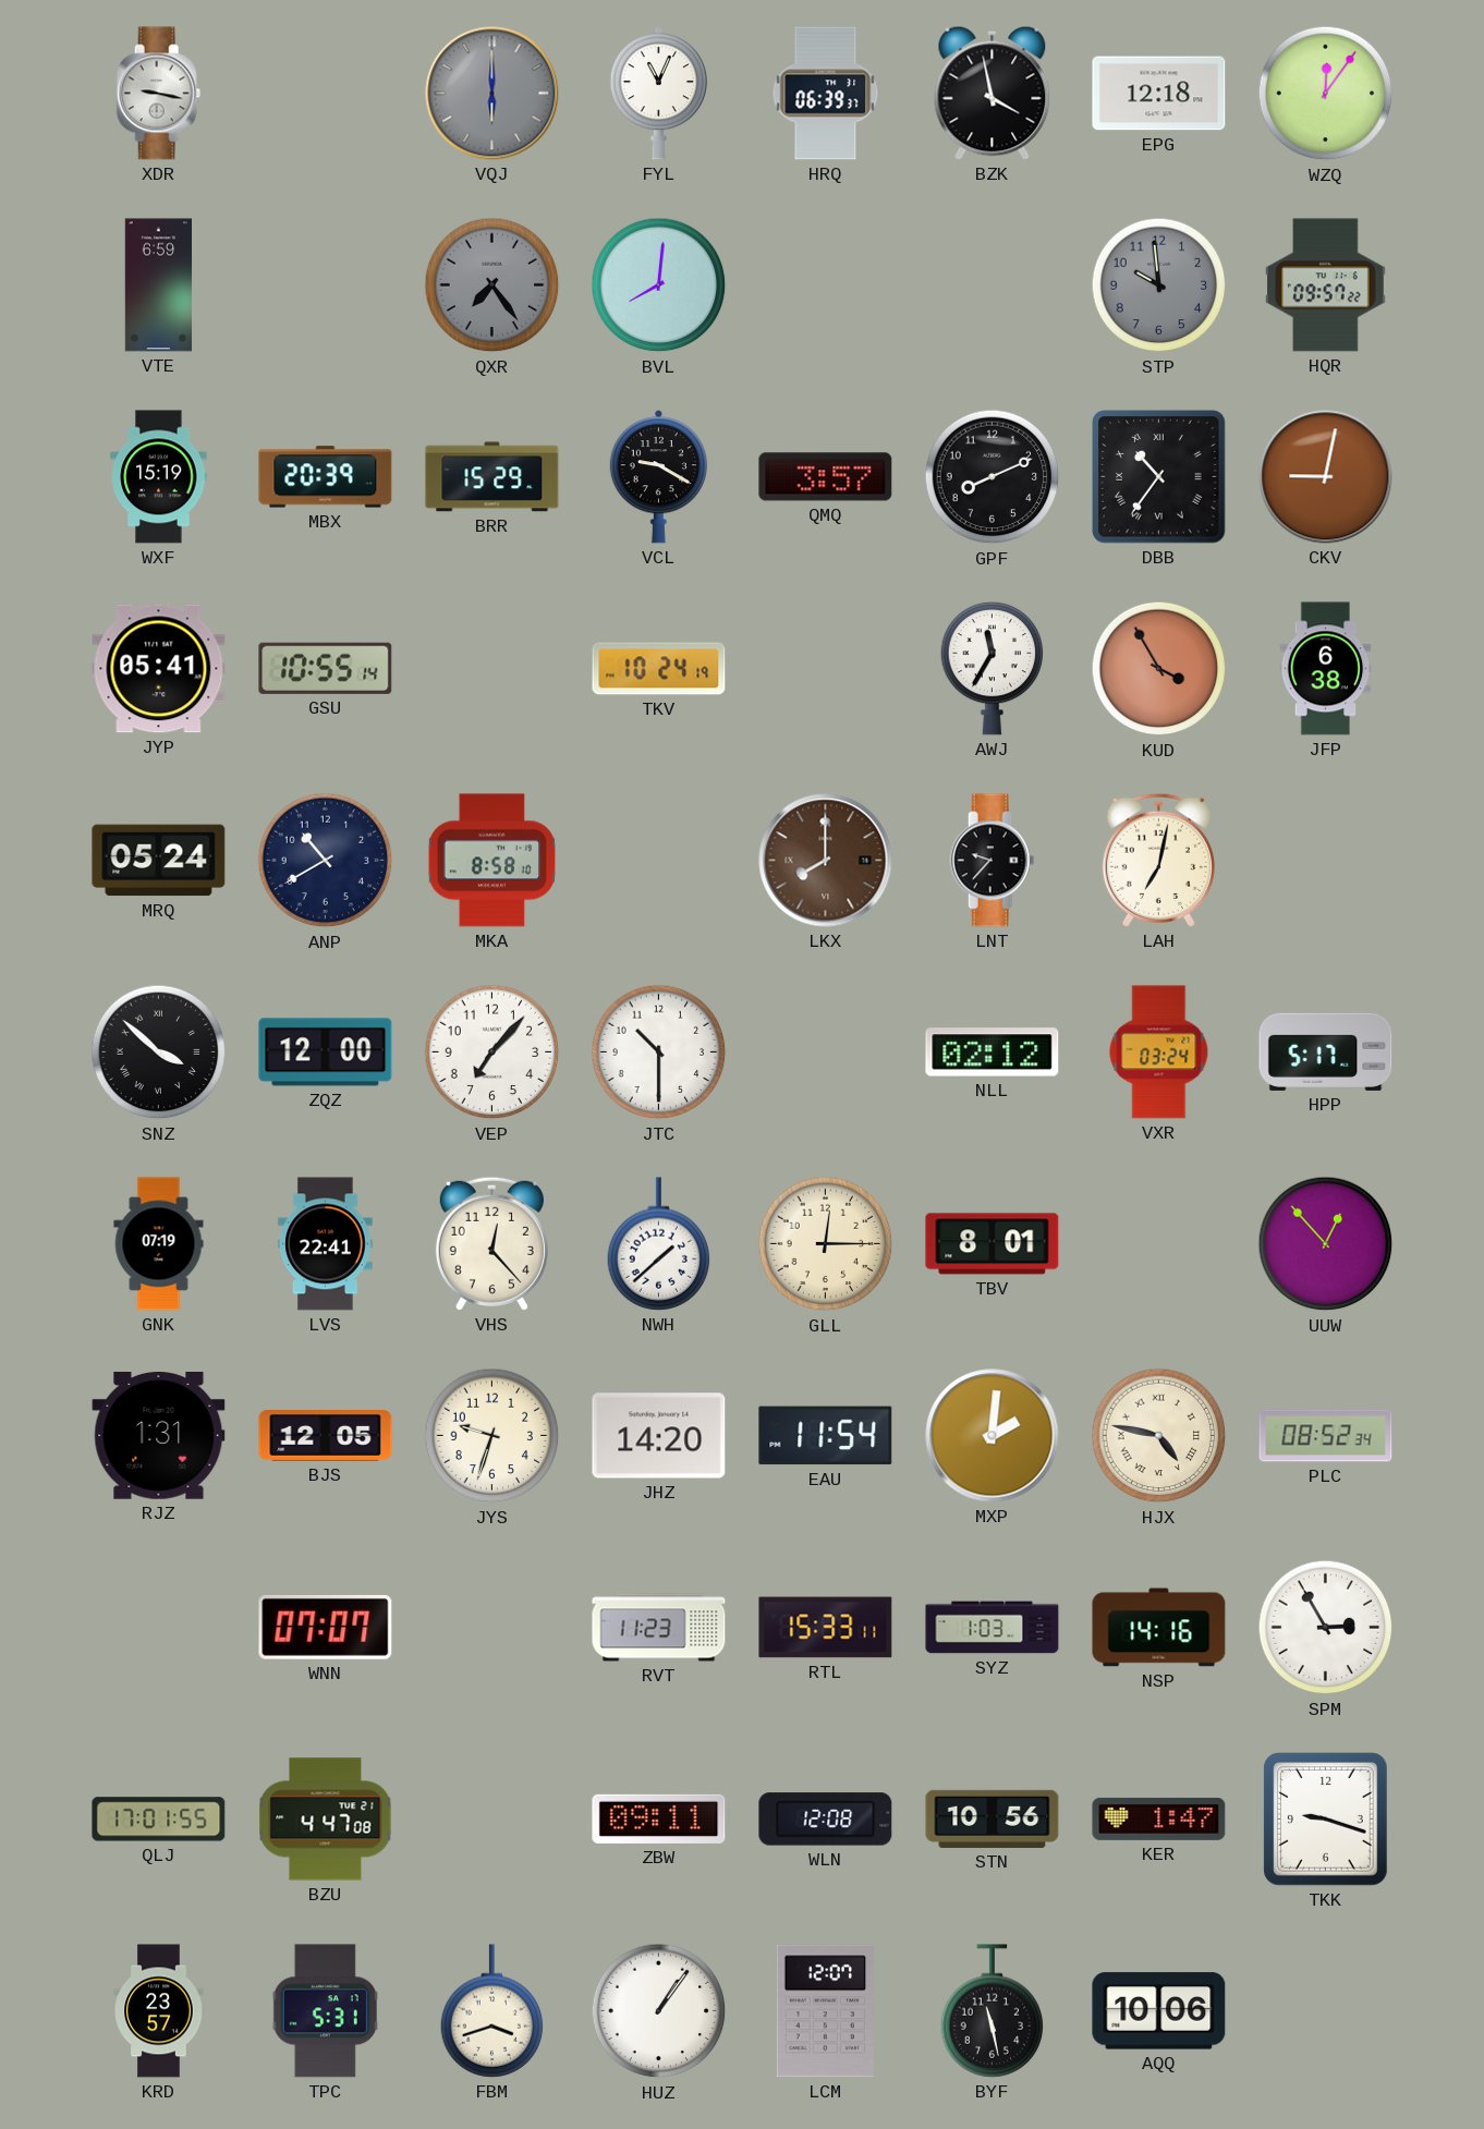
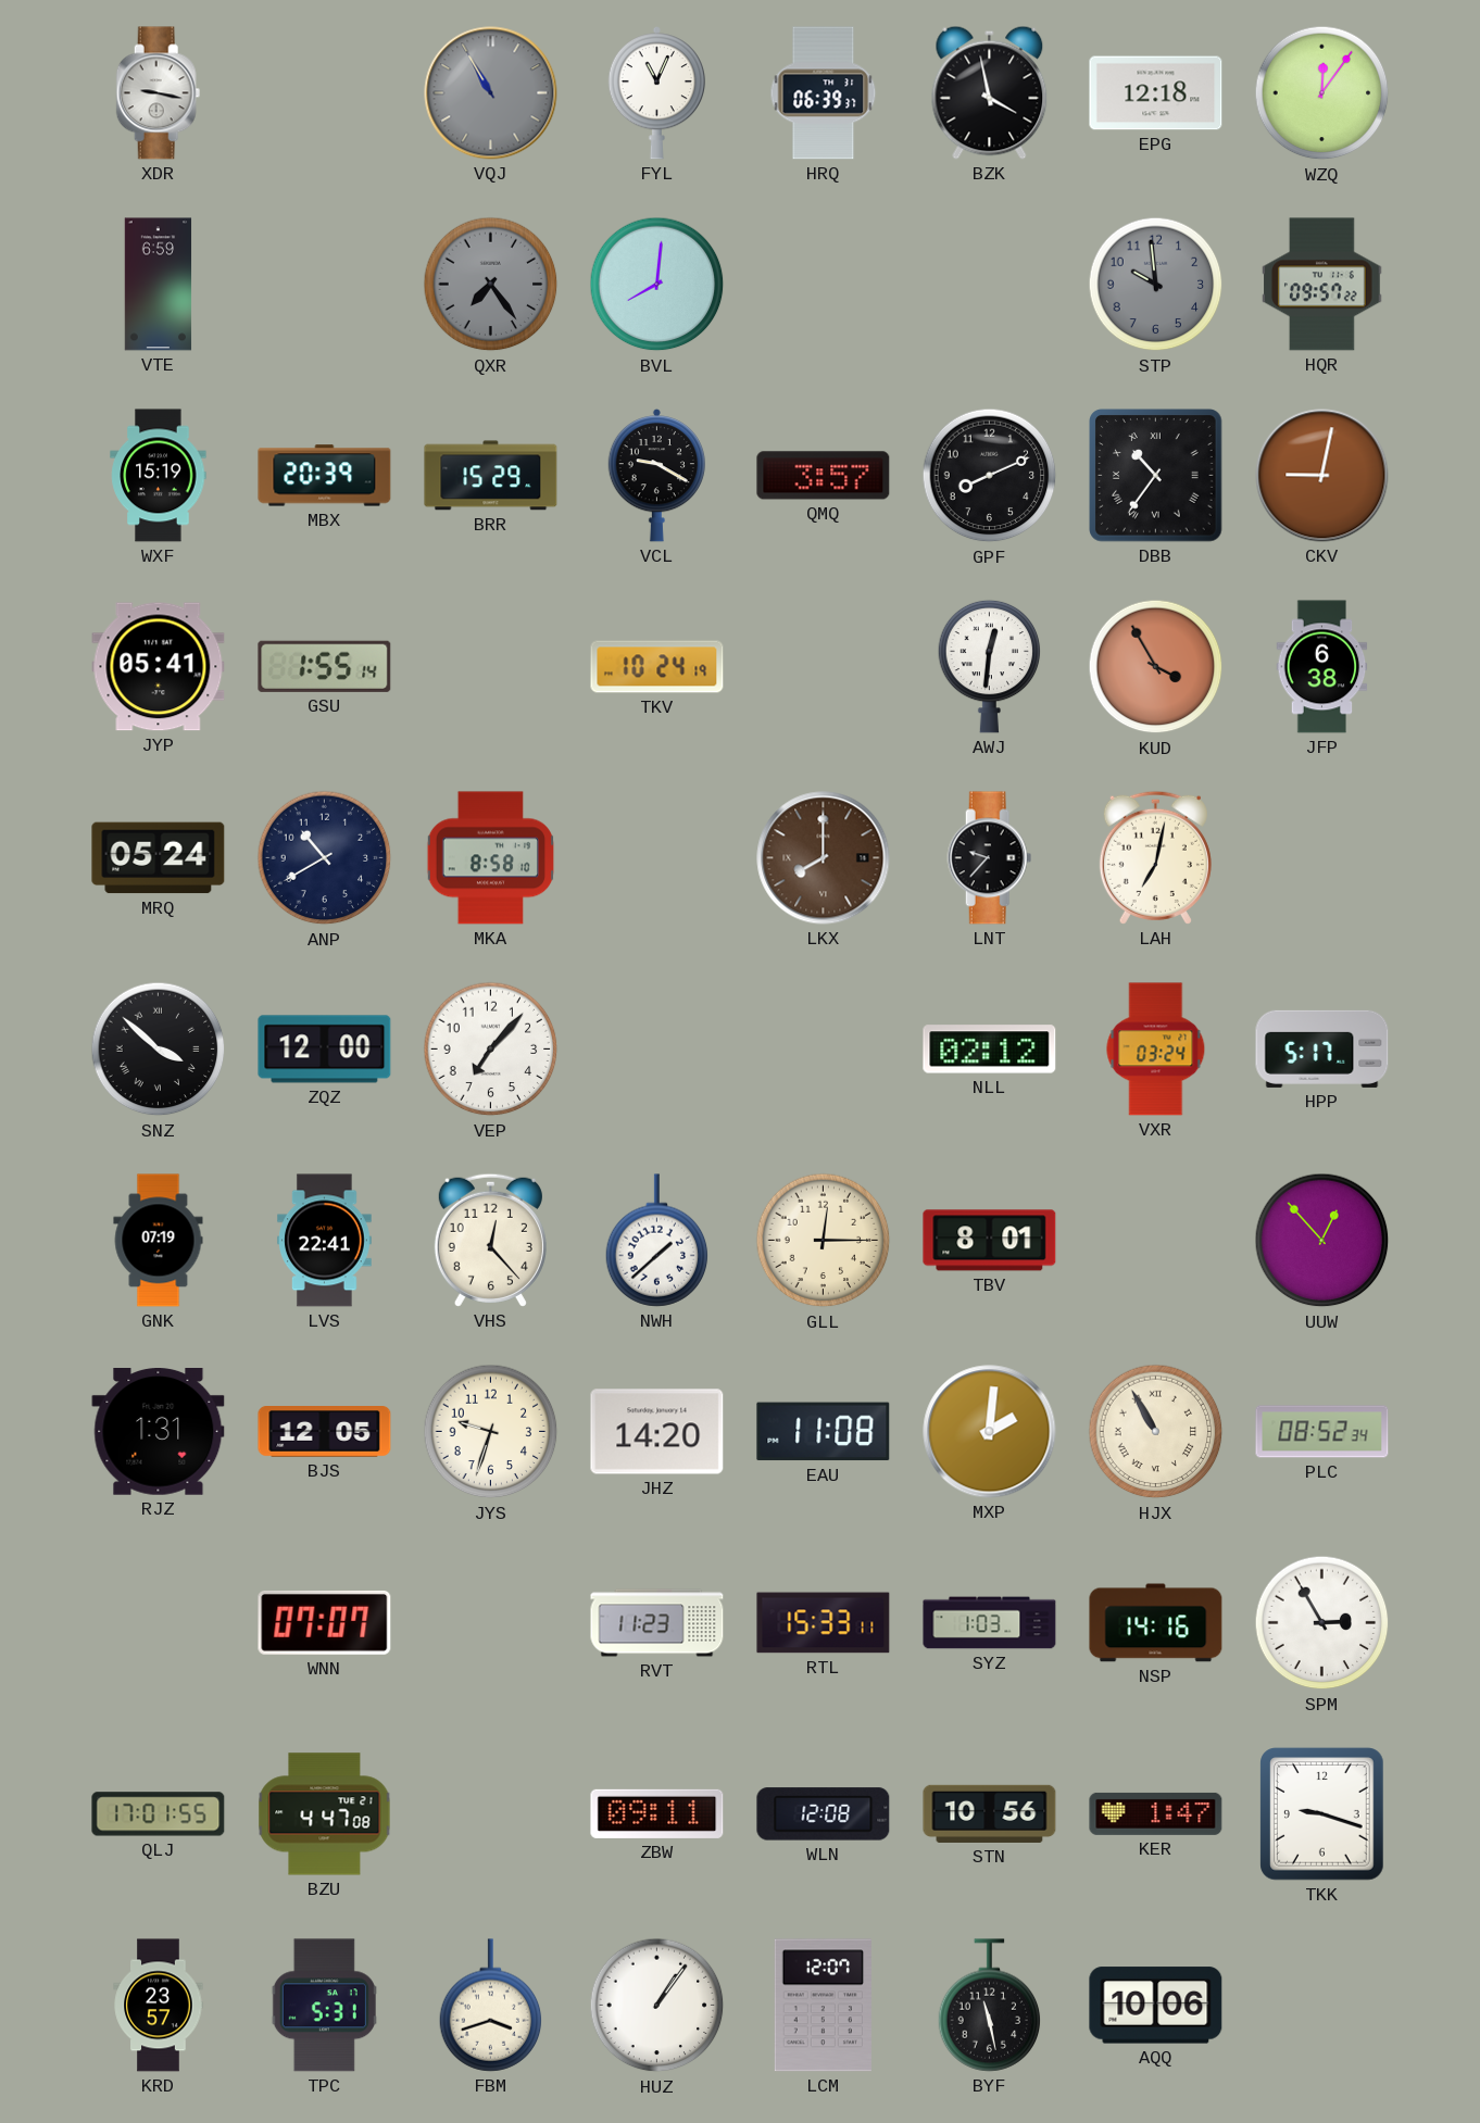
VQJ: 6:00 -> 10:55
GSU: 10:55 -> 1:55
AWJ: 11:35 -> 12:31
JTC: 10:30 -> none
EAU: 11:54 -> 11:08
HJX: 4:47 -> 10:55
